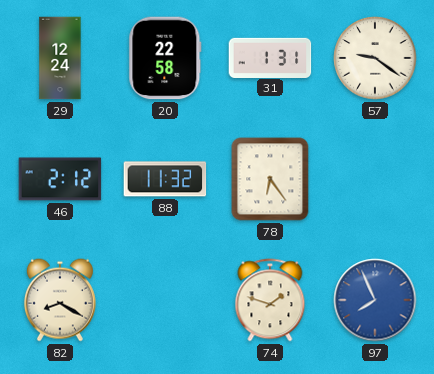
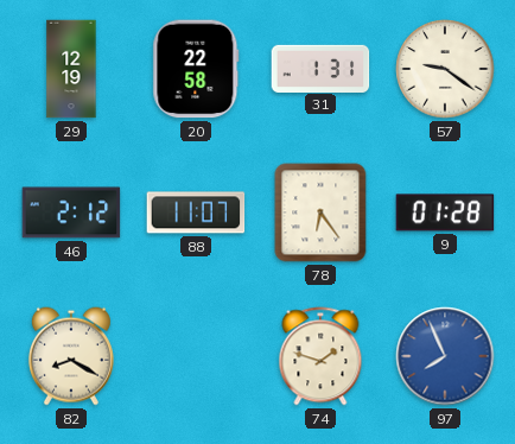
29: 12:24 -> 12:19
88: 11:32 -> 11:07
9: none -> 01:28
